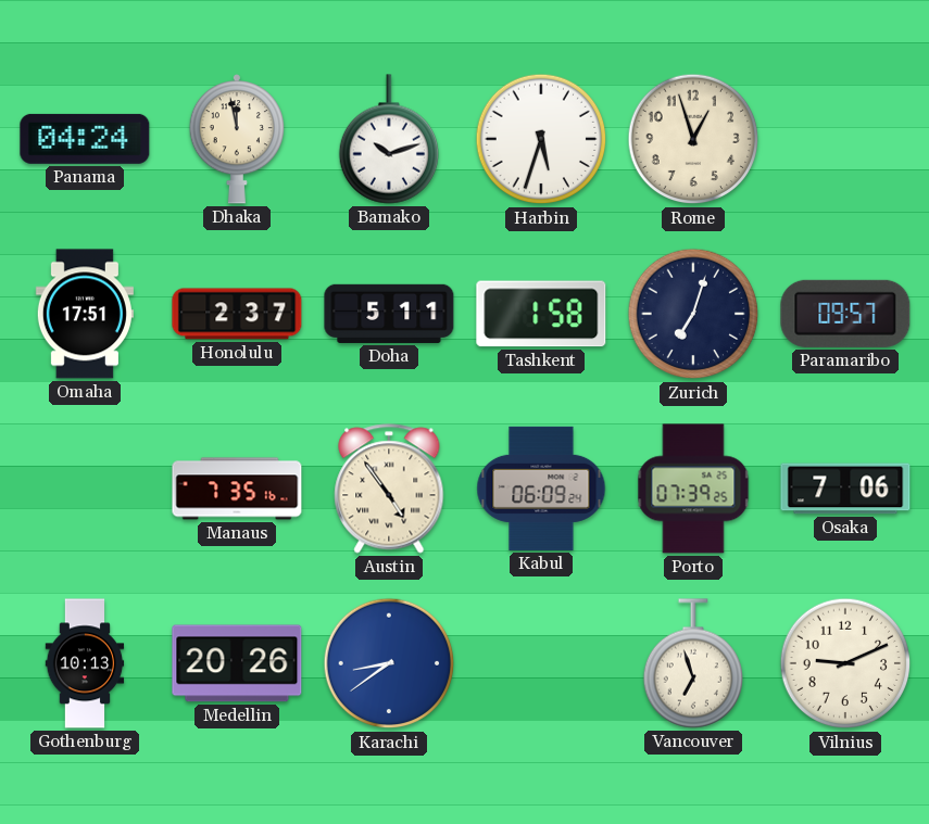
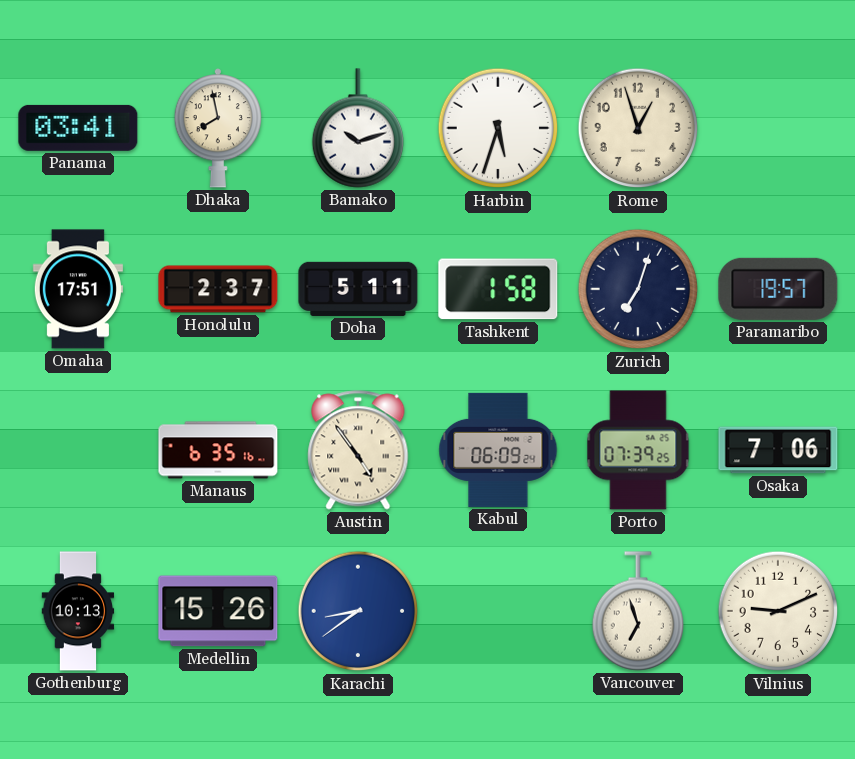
Panama: 04:24 -> 03:41
Dhaka: 11:58 -> 7:58
Paramaribo: 09:57 -> 19:57
Manaus: 7:35 -> 6:35
Medellin: 20:26 -> 15:26
